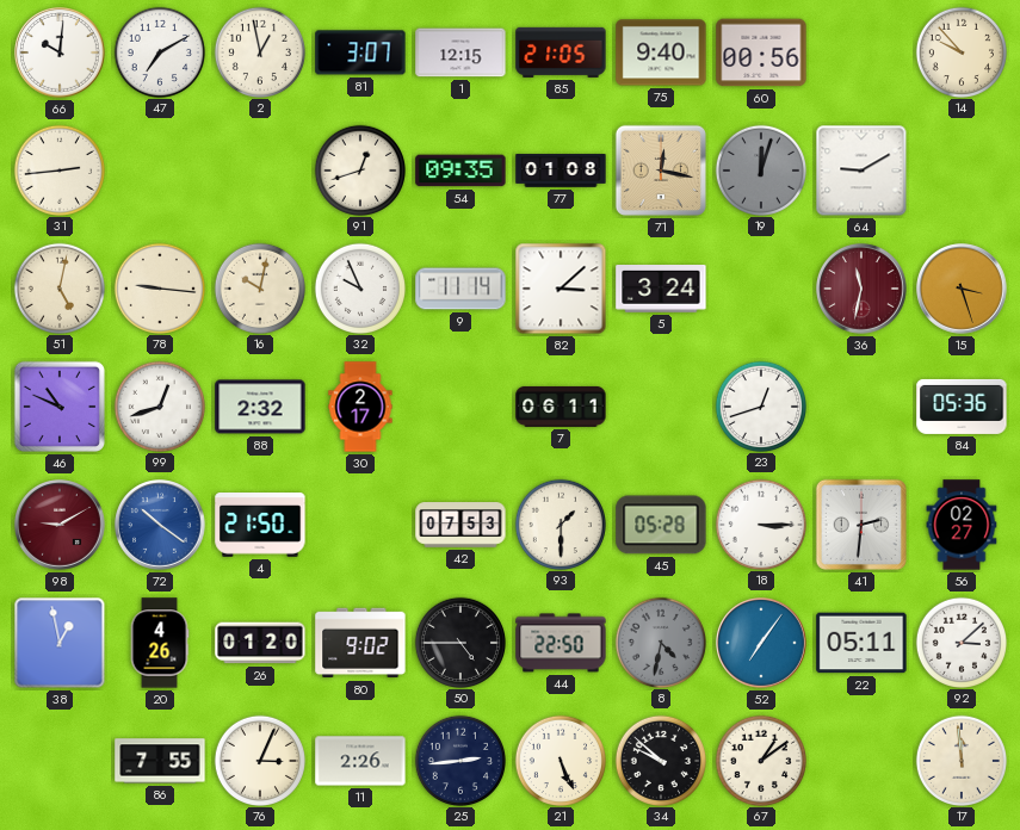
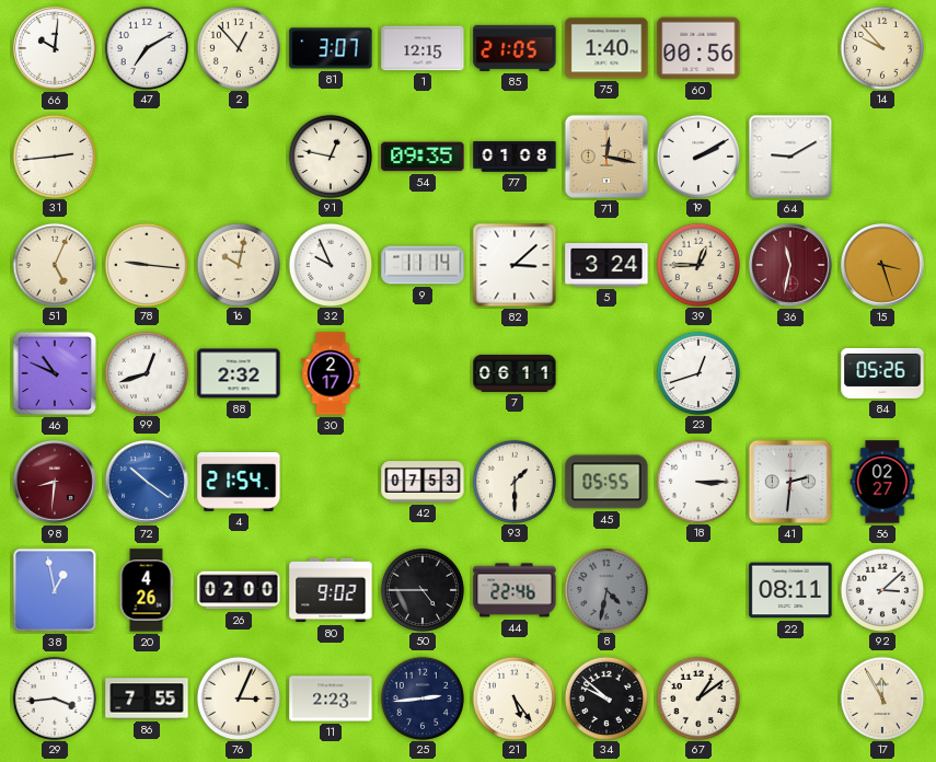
2: 12:58 -> 12:53
75: 9:40 -> 1:40
91: 12:42 -> 12:47
19: 12:03 -> 2:10
19 dial: grey -> white
51: 5:02 -> 5:04
39: none -> 12:45
84: 05:36 -> 05:26
98: 9:10 -> 8:31
4: 21:50 -> 21:54
45: 05:28 -> 05:55
26: 01:20 -> 02:00
44: 22:50 -> 22:46
52: 7:06 -> none
22: 05:11 -> 08:11
29: none -> 3:44
11: 2:26 -> 2:23
21: 5:26 -> 5:24
17: 11:59 -> 11:55
